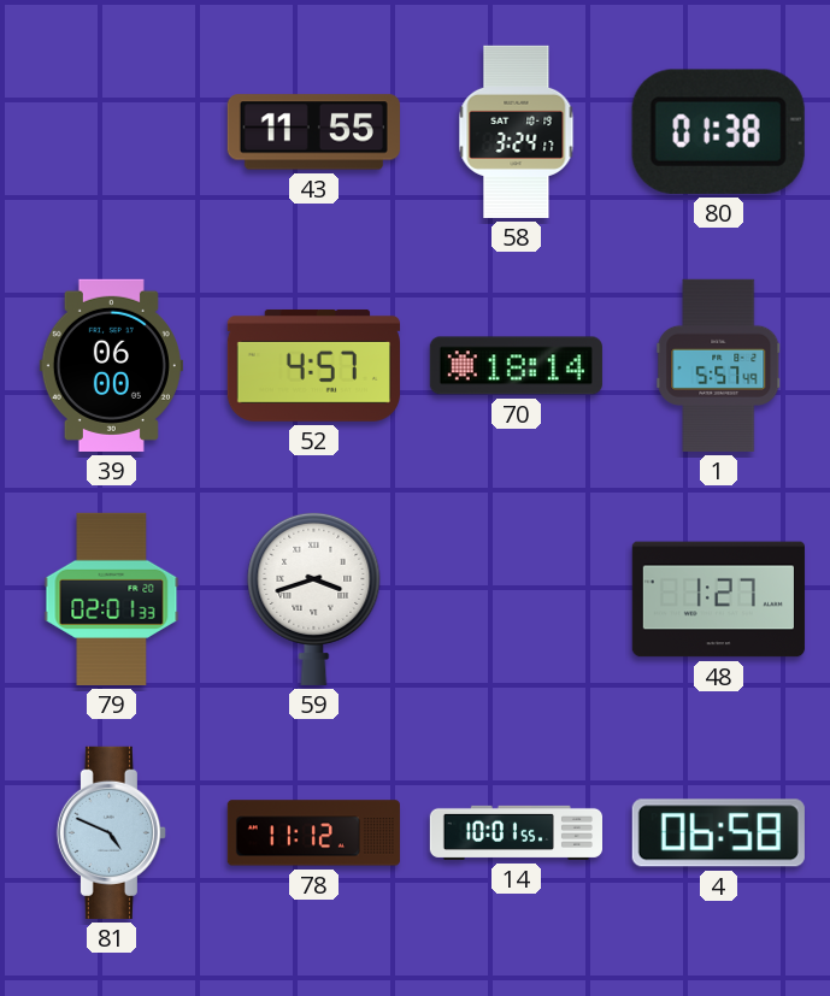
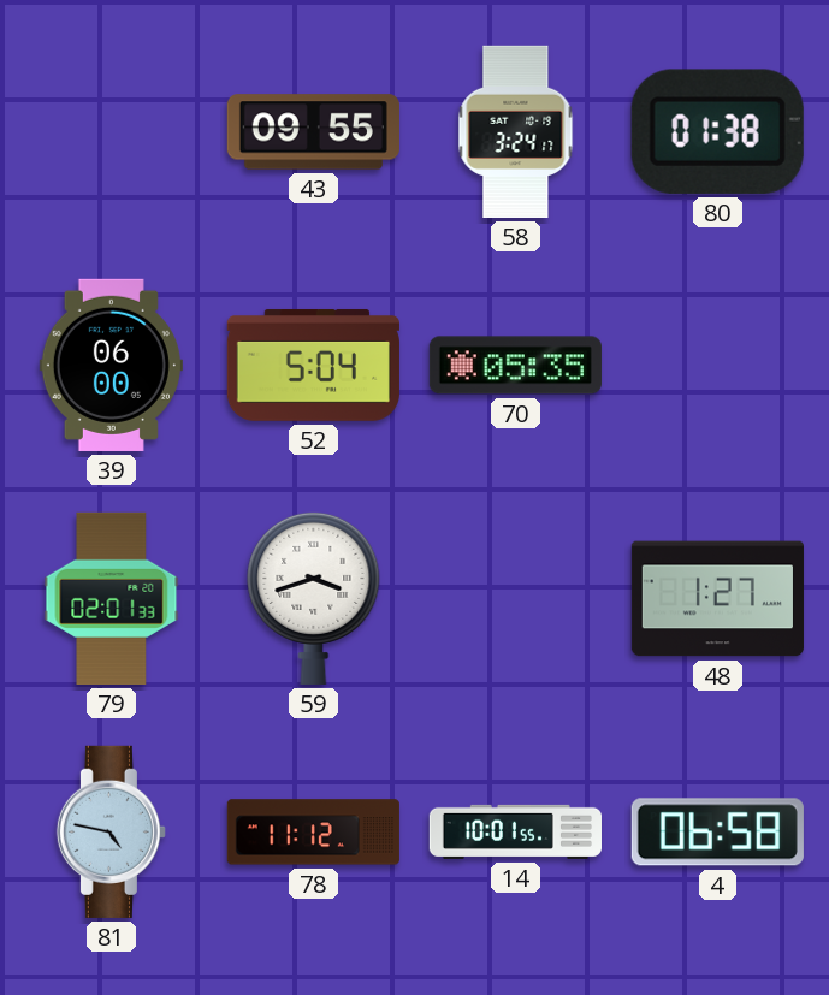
43: 11:55 -> 09:55
52: 4:57 -> 5:04
70: 18:14 -> 05:35
1: 5:57 -> none
81: 4:49 -> 4:47
